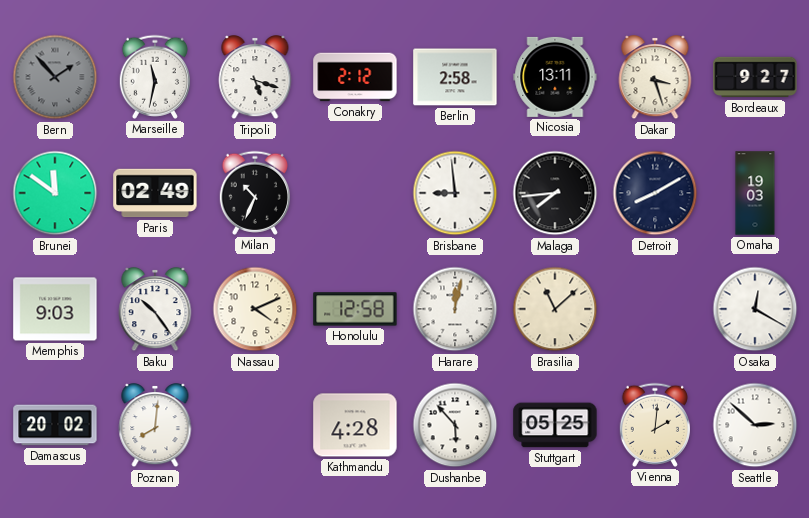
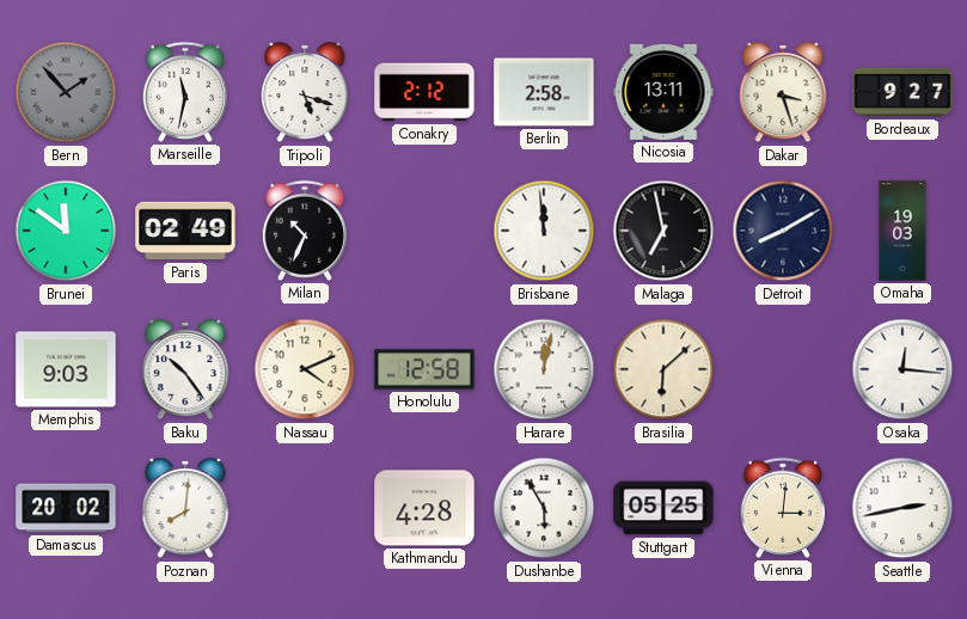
Brisbane: 8:59 -> 11:59
Malaga: 7:44 -> 6:58
Brasilia: 11:08 -> 6:08
Osaka: 12:20 -> 12:16
Dushanbe: 5:53 -> 5:55
Vienna: 2:01 -> 3:01
Seattle: 2:52 -> 2:43
